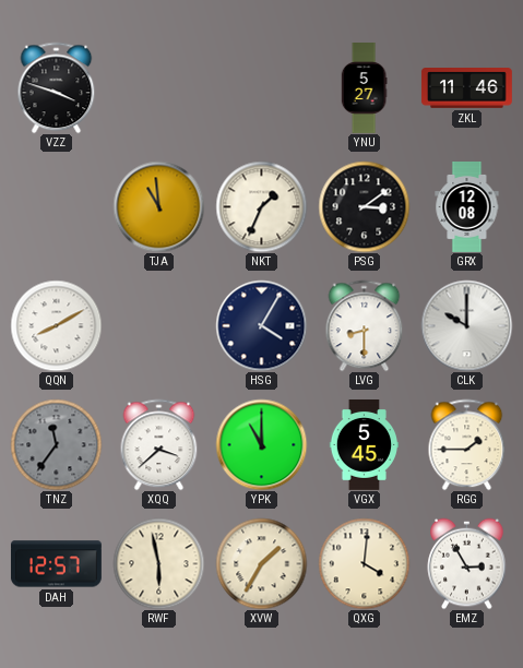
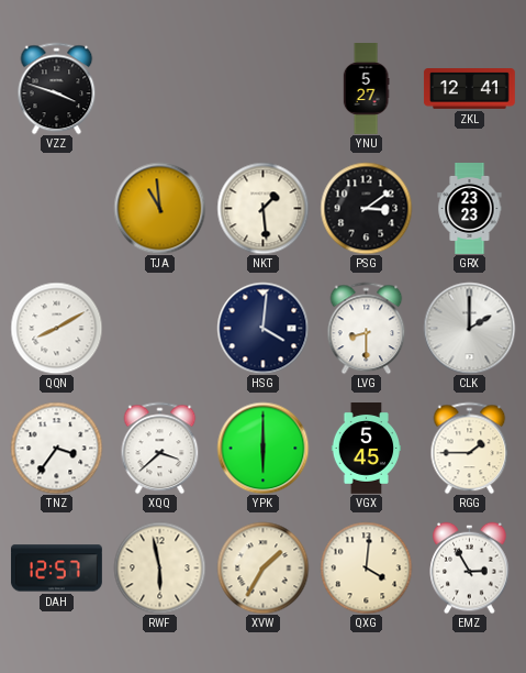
ZKL: 11:46 -> 12:41
NKT: 1:34 -> 1:29
GRX: 12:08 -> 23:23
HSG: 4:05 -> 4:01
CLK: 10:00 -> 2:00
TNZ: 11:36 -> 3:36
TNZ dial: grey -> white
YPK: 11:00 -> 6:00
